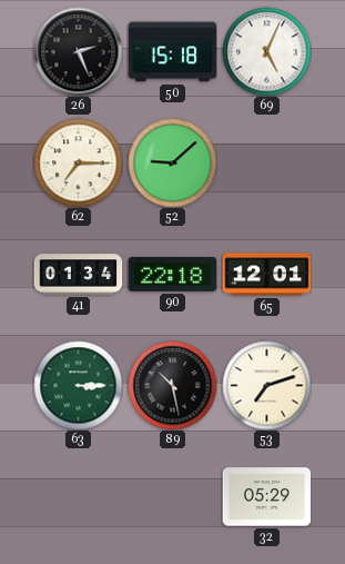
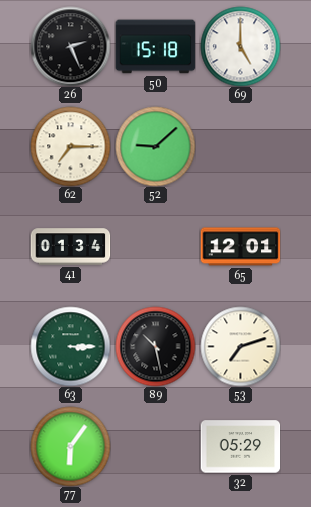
69: 5:04 -> 5:00
90: 22:18 -> none
77: none -> 6:06
